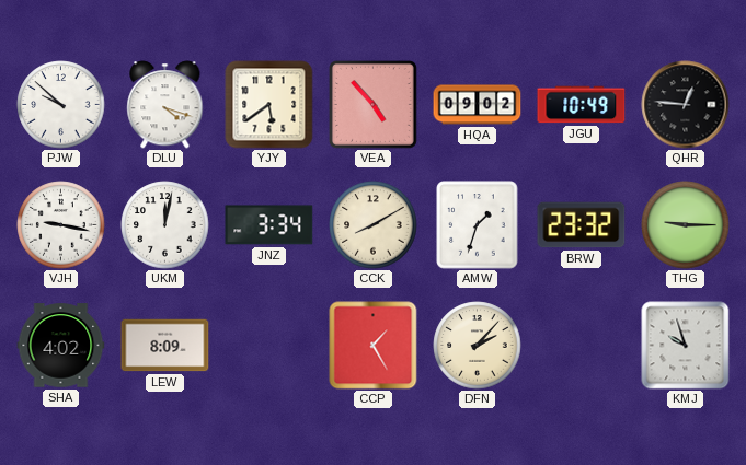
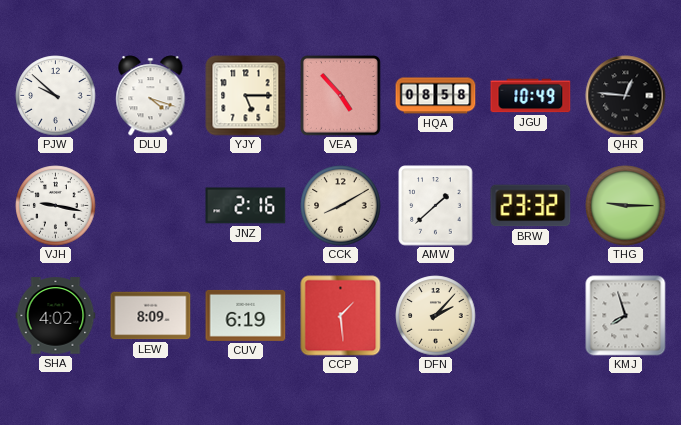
YJY: 5:39 -> 5:15
HQA: 09:02 -> 08:58
UKM: 12:02 -> none
JNZ: 3:34 -> 2:16
AMW: 1:33 -> 1:38
CUV: none -> 6:19
CCP: 1:25 -> 1:29
KMJ: 9:57 -> 7:57
